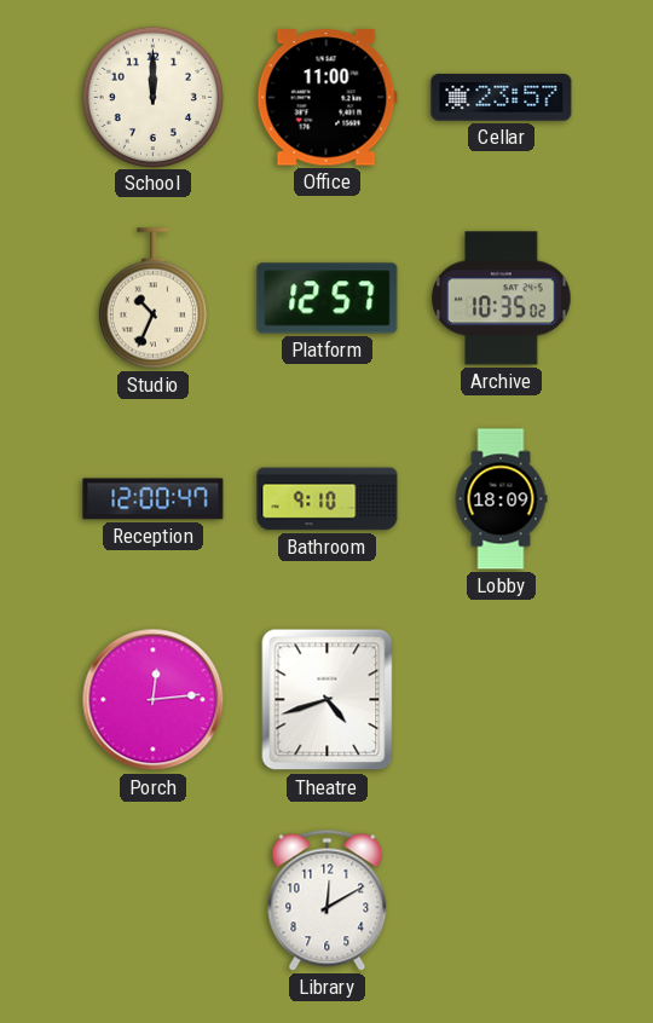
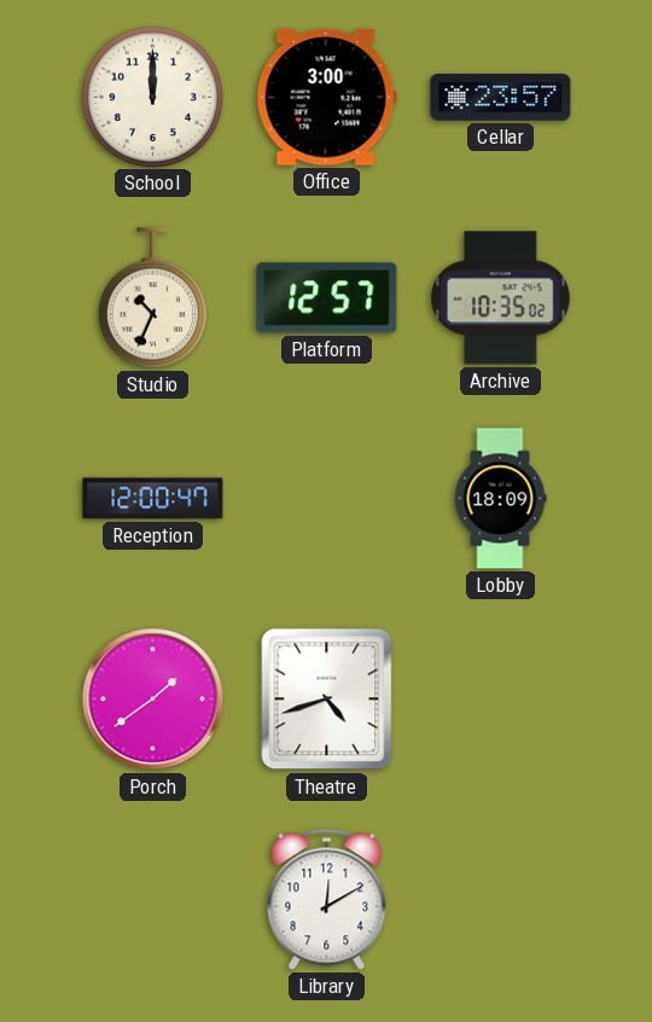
Office: 11:00 -> 3:00
Bathroom: 9:10 -> none
Porch: 12:14 -> 1:39
